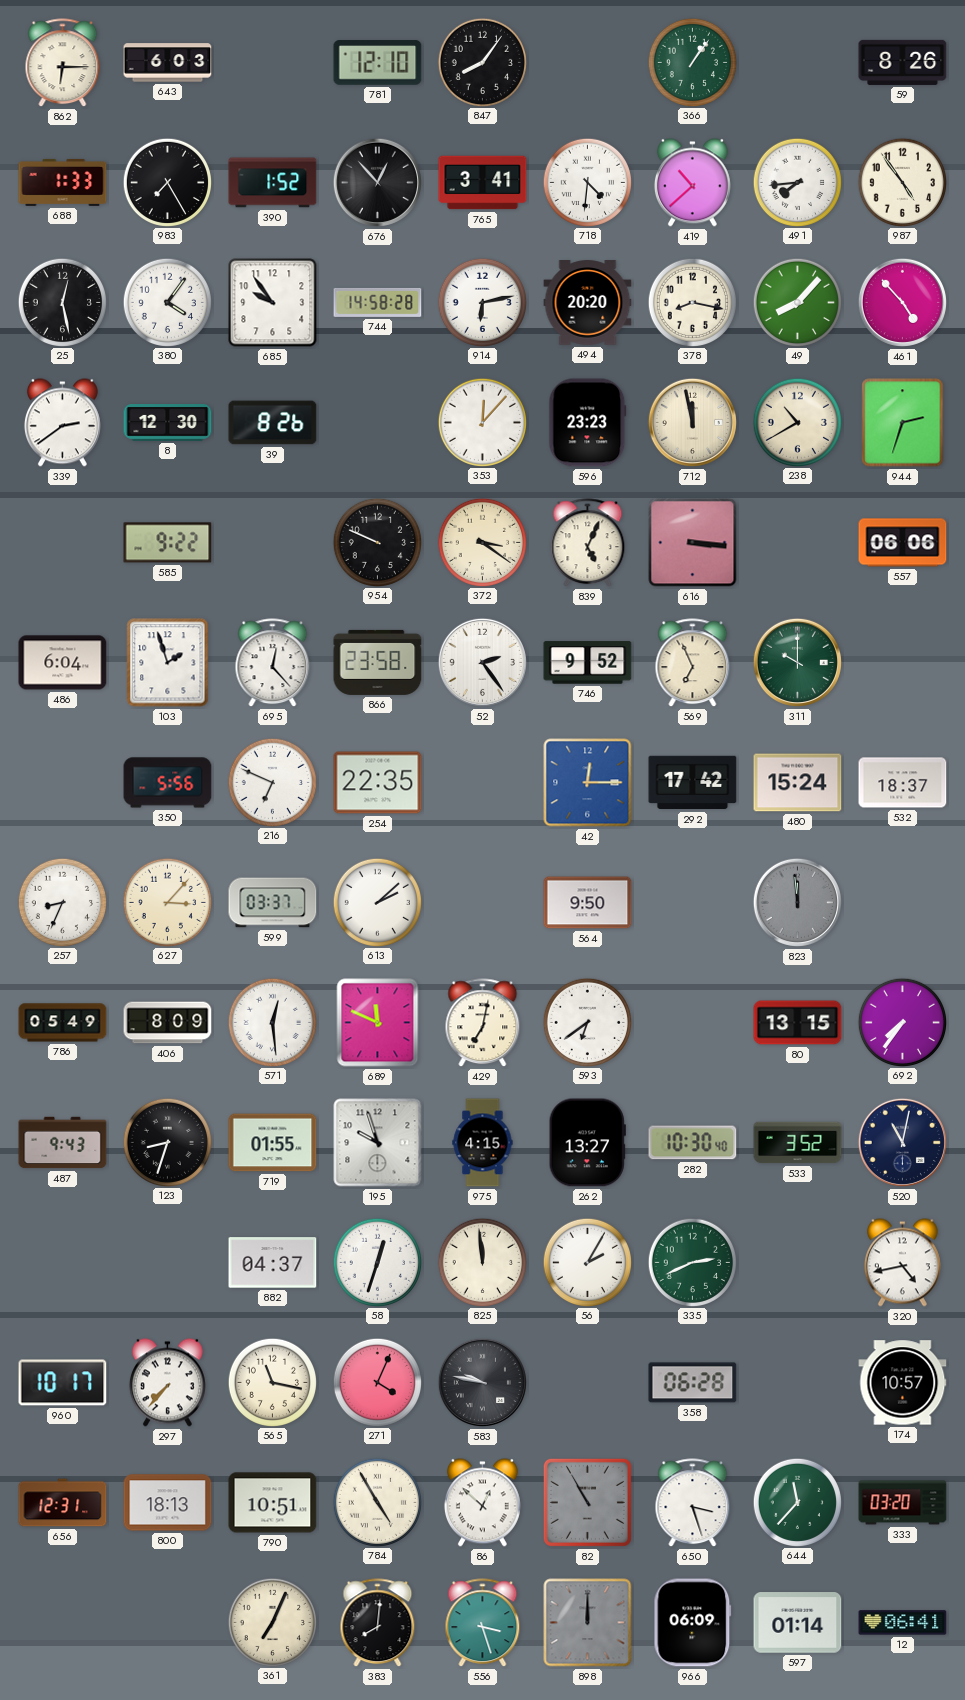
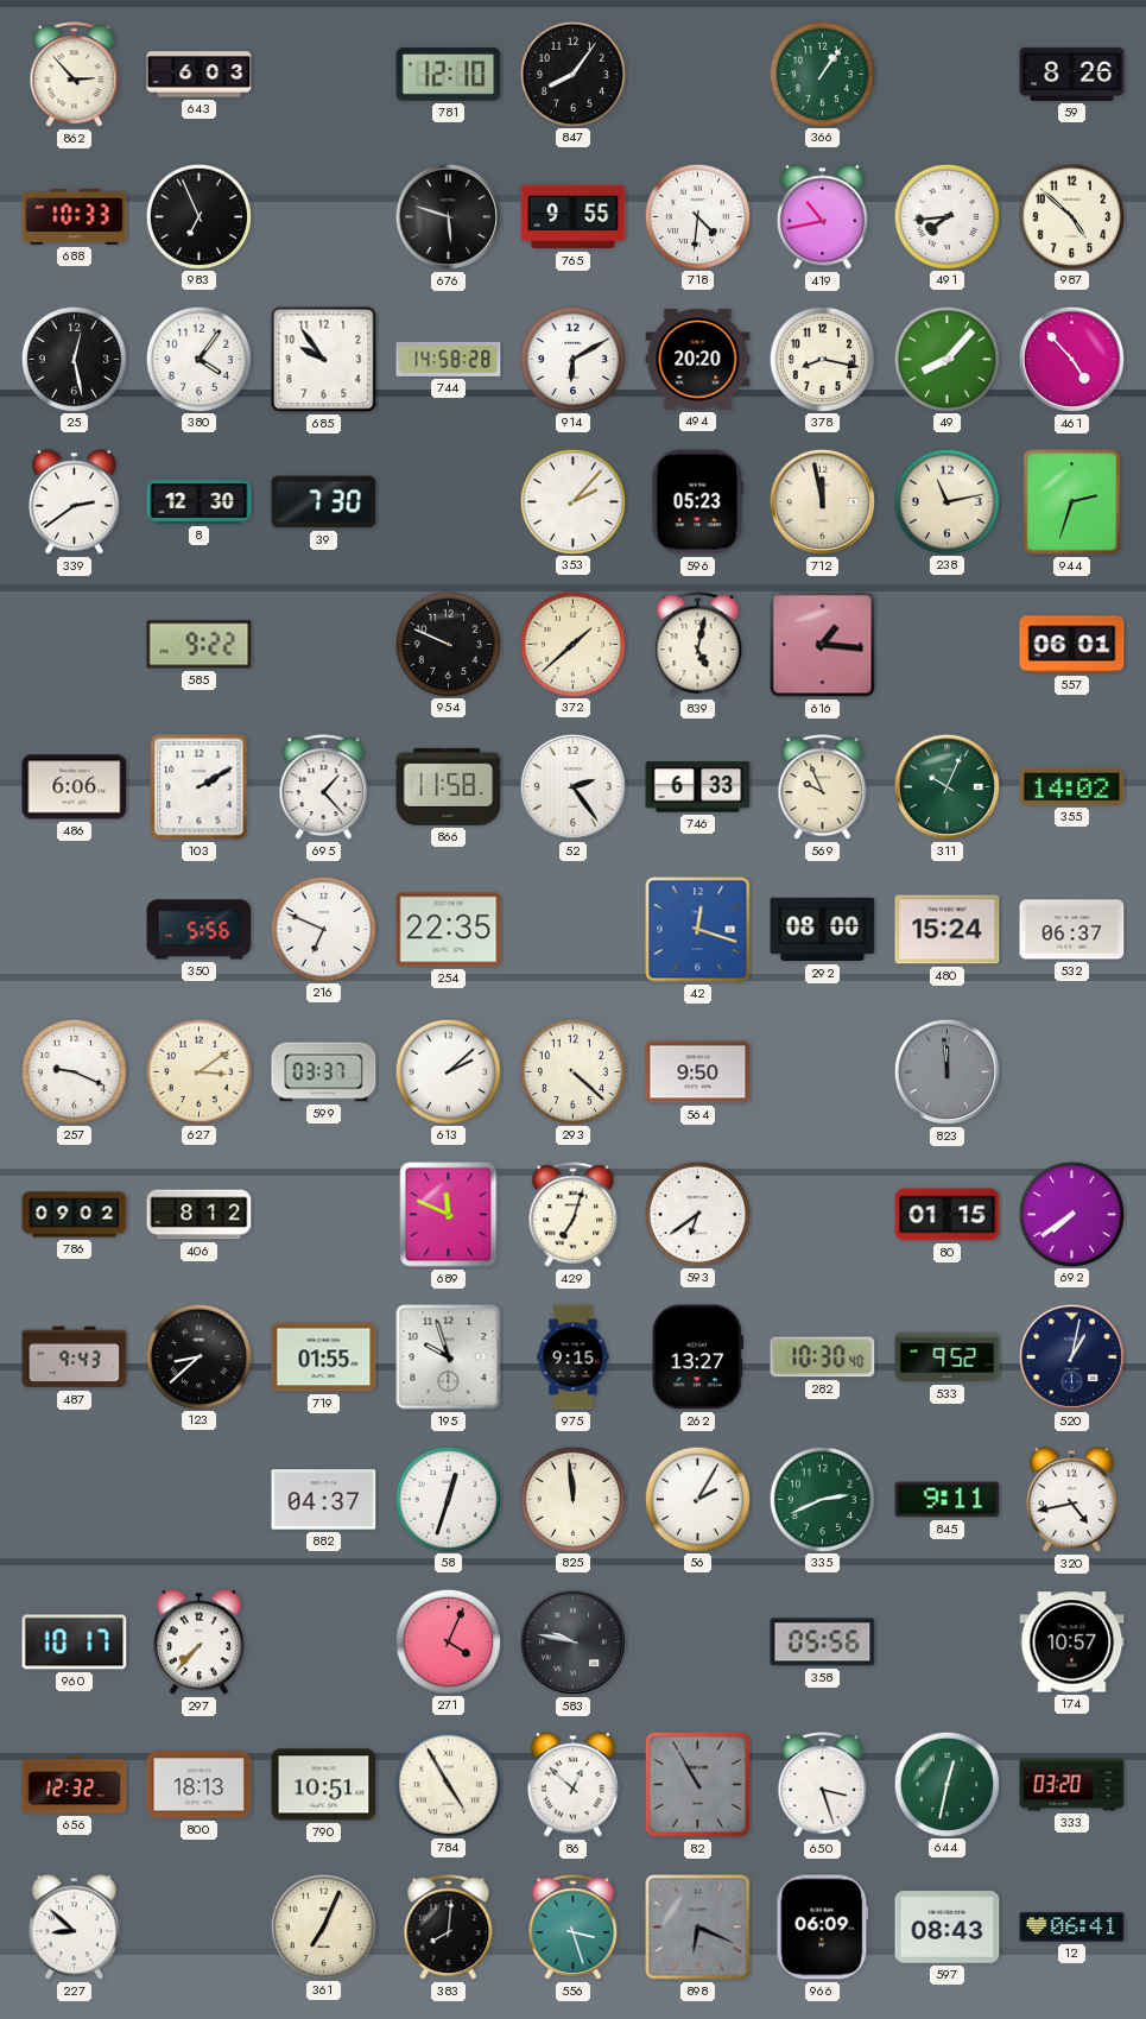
862: 6:15 -> 2:53
688: 1:33 -> 10:33
983: 7:25 -> 6:56
390: 1:52 -> none
676: 12:53 -> 5:48
765: 3:41 -> 9:55
419: 10:38 -> 10:43
987: 4:54 -> 4:52
914: 6:13 -> 6:10
39: 8:26 -> 7:30
353: 12:07 -> 2:07
596: 23:23 -> 05:23
238: 10:40 -> 11:13
372: 3:21 -> 1:38
839: 5:04 -> 5:02
616: 3:16 -> 1:16
557: 06:06 -> 06:01
486: 6:04 -> 6:06
103: 1:57 -> 2:10
695: 12:23 -> 1:23
866: 23:58 -> 11:58
746: 9:52 -> 6:33
569: 6:56 -> 9:56
311: 10:00 -> 10:04
355: none -> 14:02
42: 12:15 -> 12:18
292: 17:42 -> 08:00
532: 18:37 -> 06:37
257: 8:34 -> 9:19
627: 3:07 -> 3:09
293: none -> 4:22
786: 05:49 -> 09:02
406: 8:09 -> 8:12
571: 12:29 -> none
429: 7:02 -> 7:03
80: 13:15 -> 01:15
692: 7:36 -> 7:39
123: 8:33 -> 8:38
975: 4:15 -> 9:15
533: 3:52 -> 9:52
520: 11:02 -> 1:02
845: none -> 9:11
565: 11:17 -> none
358: 06:28 -> 05:56
656: 12:31 -> 12:32
644: 11:37 -> 12:32
227: none -> 8:52
898: 12:00 -> 6:19
597: 01:14 -> 08:43
